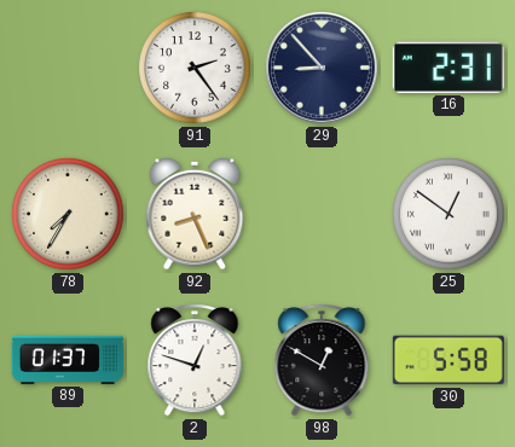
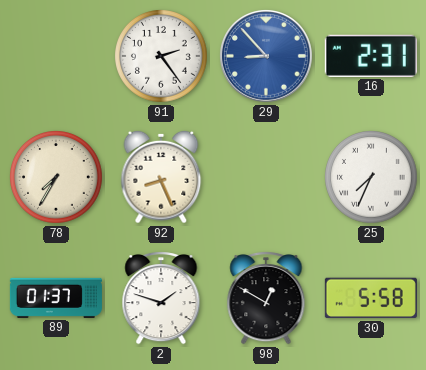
29 dial: navy -> blue
25: 12:51 -> 7:34
2: 12:48 -> 1:48
